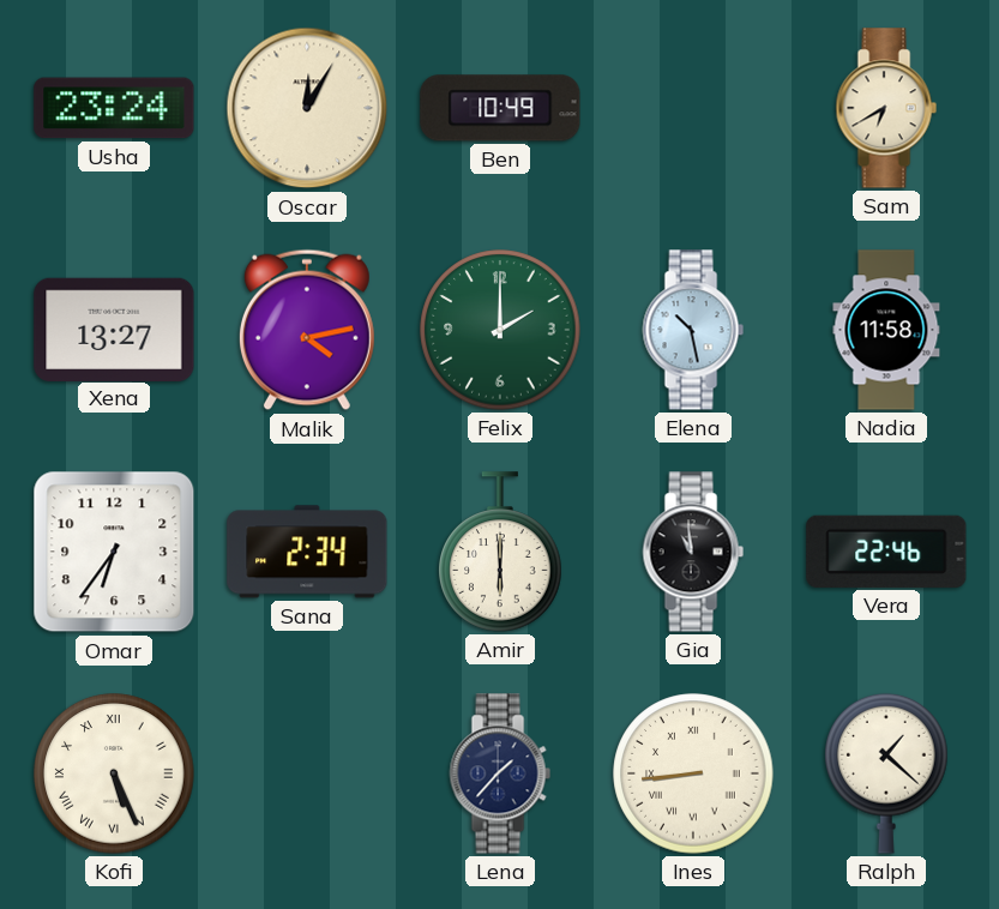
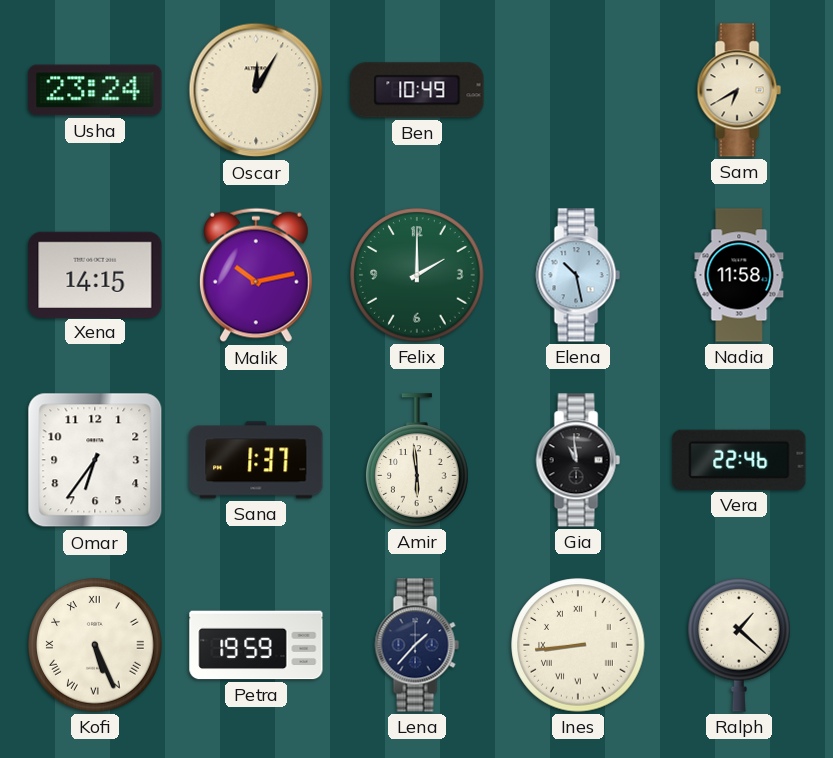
Xena: 13:27 -> 14:15
Malik: 4:13 -> 10:13
Sana: 2:34 -> 1:37
Amir: 6:00 -> 5:59
Petra: none -> 19:59
